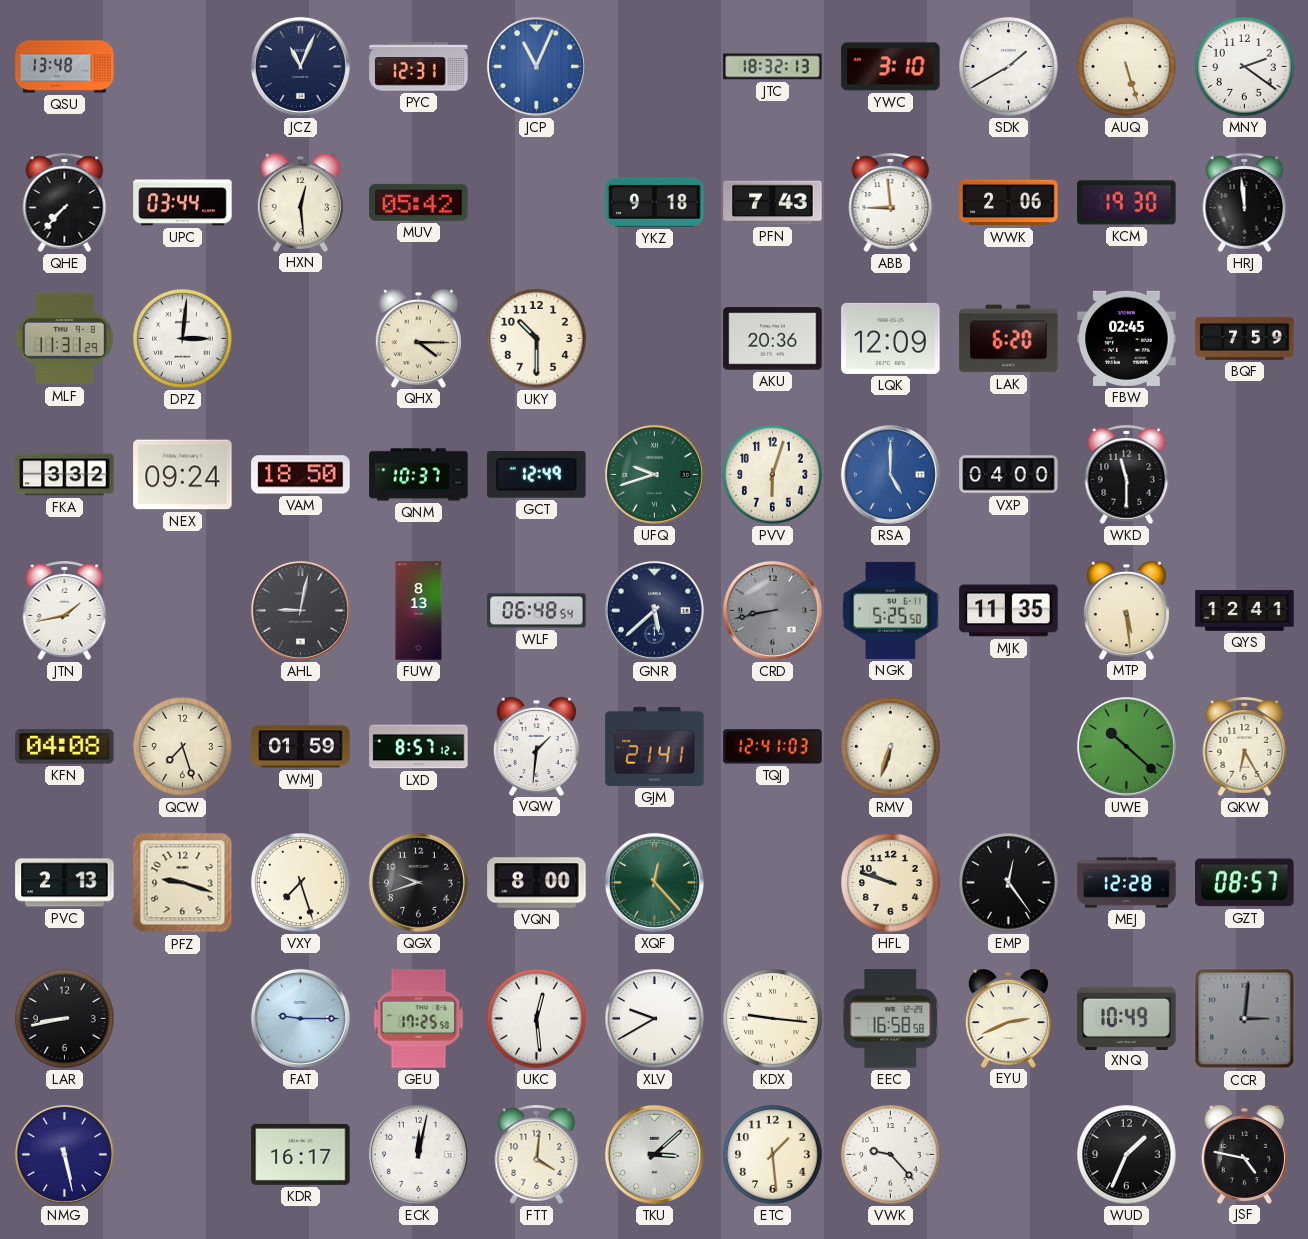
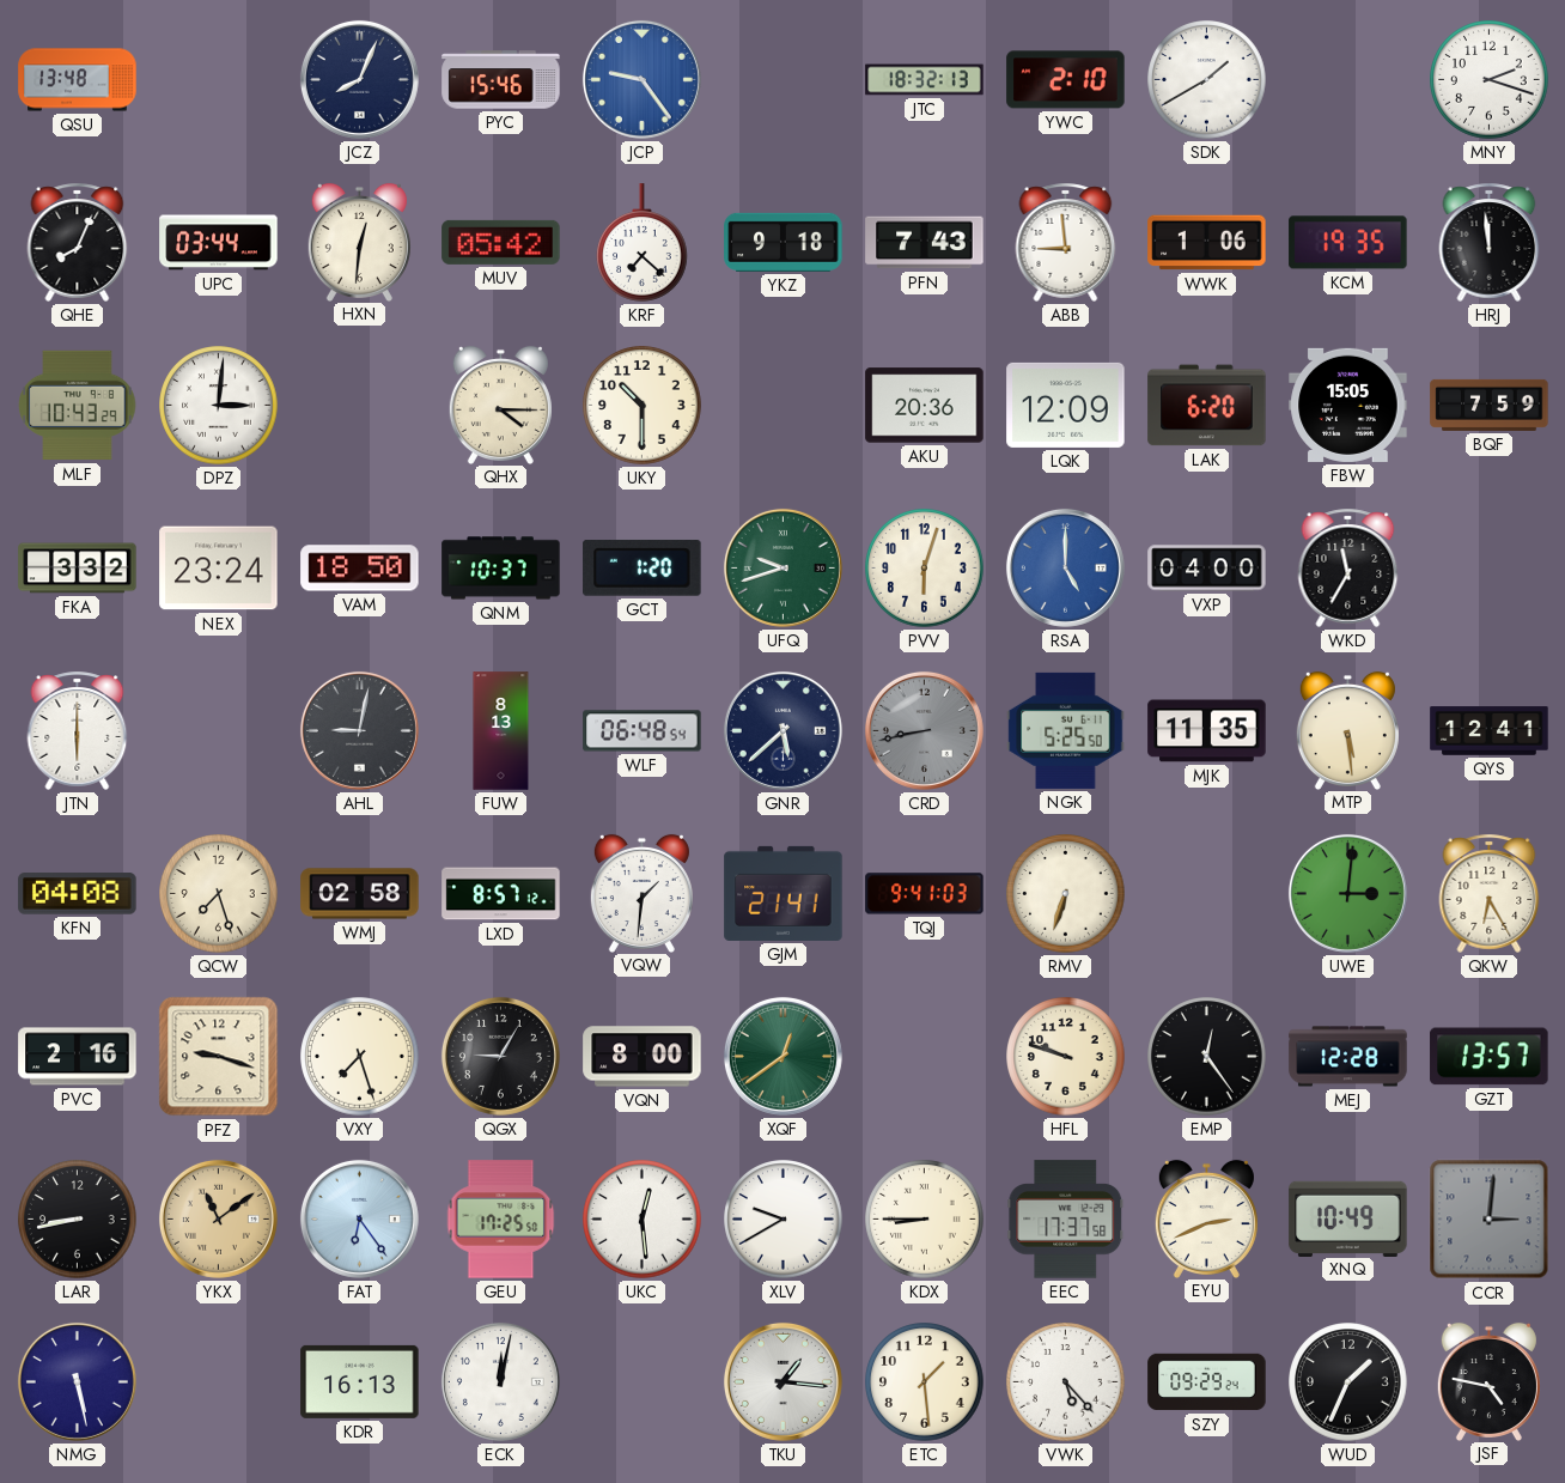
JCZ: 11:04 -> 8:04
PYC: 12:31 -> 15:46
JCP: 11:04 -> 9:24
YWC: 3:10 -> 2:10
AUQ: 5:27 -> none
MNY: 2:21 -> 2:18
QHE: 7:37 -> 8:04
HXN: 12:29 -> 12:31
KRF: none -> 7:22
WWK: 2:06 -> 1:06
KCM: 19:30 -> 19:35
MLF: 11:31 -> 10:43
FBW: 02:45 -> 15:05
NEX: 09:24 -> 23:24
GCT: 12:49 -> 1:20
WKD: 11:30 -> 11:35
JTN: 1:43 -> 6:00
WMJ: 01:59 -> 02:58
TQJ: 12:41 -> 9:41
UWE: 10:22 -> 3:01
PVC: 2:13 -> 2:16
QGX: 9:42 -> 9:05
XQF: 12:23 -> 12:39
GZT: 08:57 -> 13:57
YKX: none -> 11:09
FAT: 9:15 -> 6:24
KDX: 9:16 -> 8:45
EEC: 16:58 -> 17:37
KDR: 16:17 -> 16:13
FTT: 4:01 -> none
TKU: 3:08 -> 1:16
VWK: 9:23 -> 5:23
SZY: none -> 09:29
